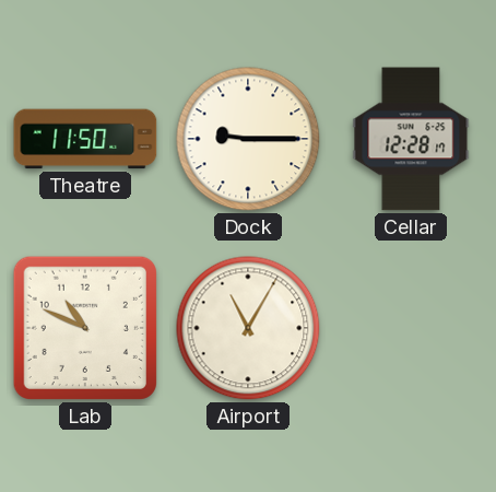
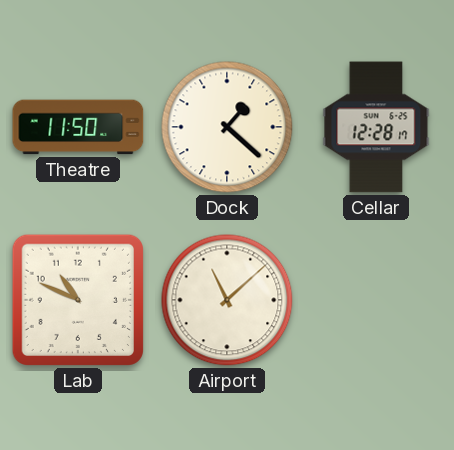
Dock: 9:15 -> 1:22
Airport: 11:05 -> 11:08
